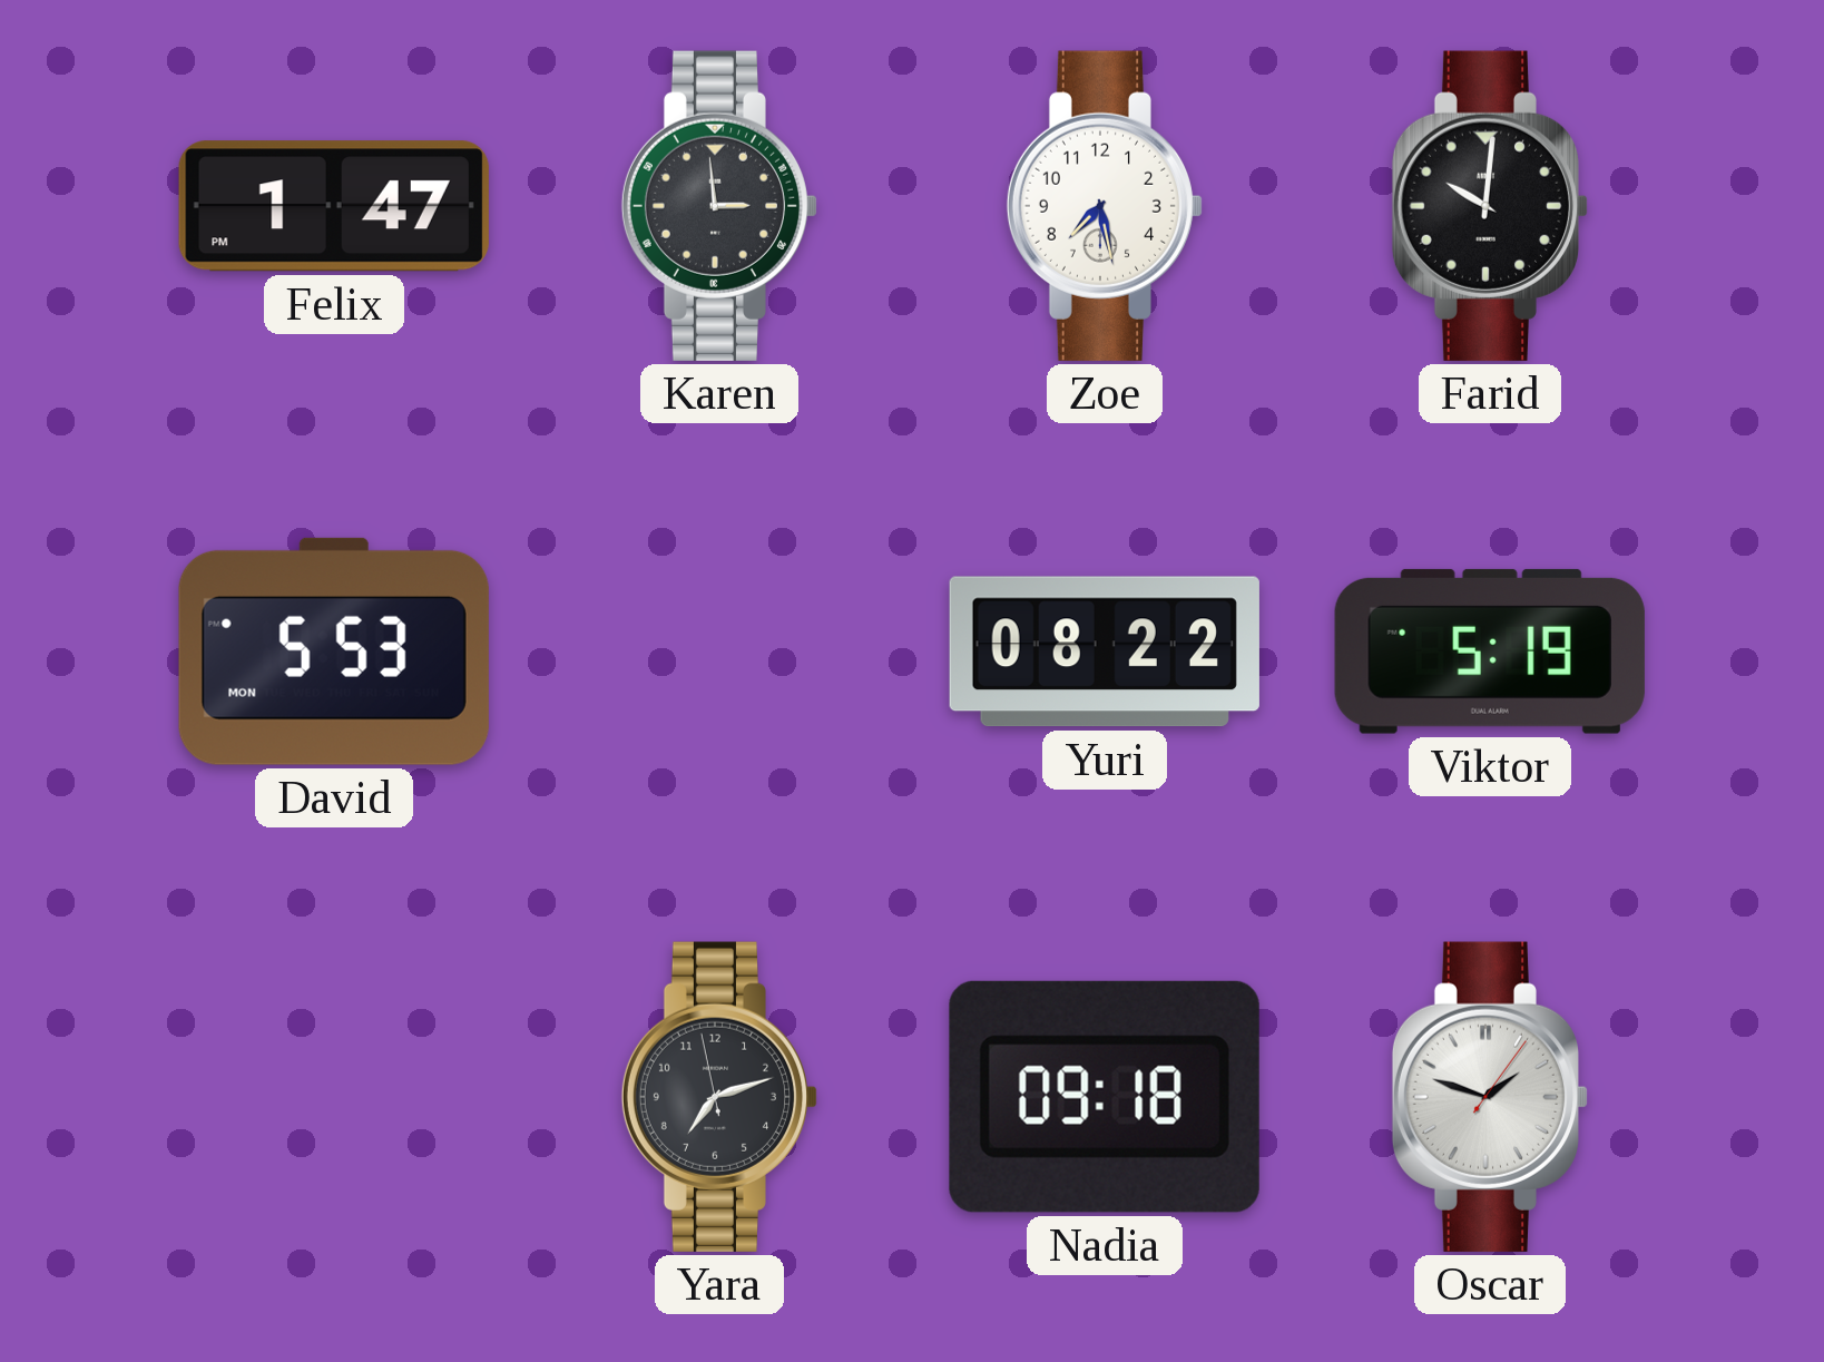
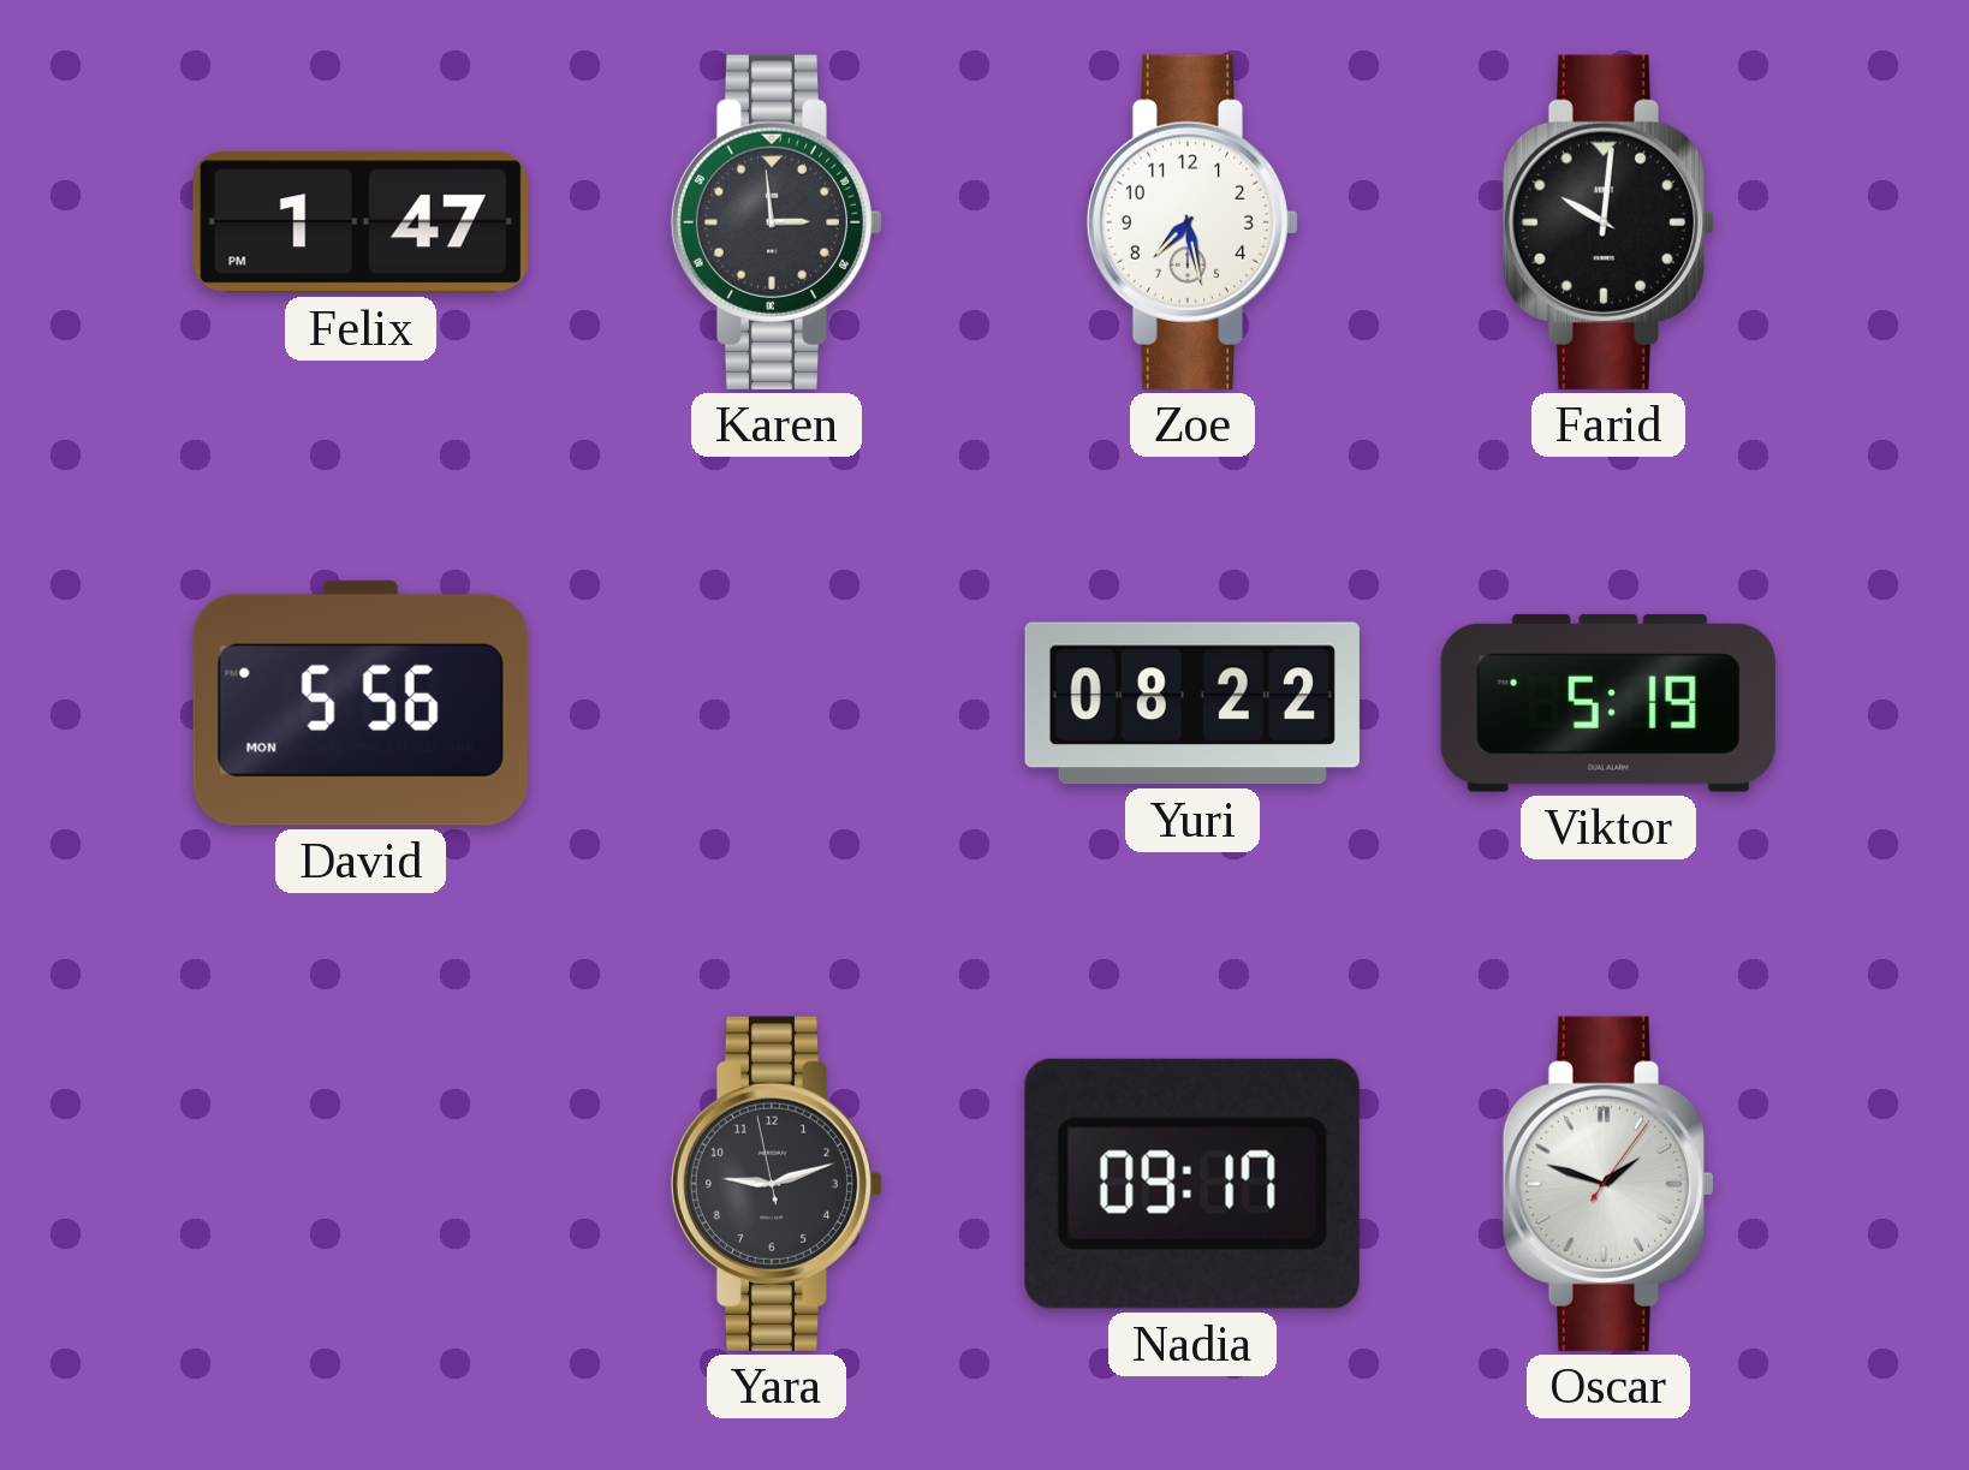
David: 5:53 -> 5:56
Yara: 7:11 -> 9:11
Nadia: 09:18 -> 09:17
